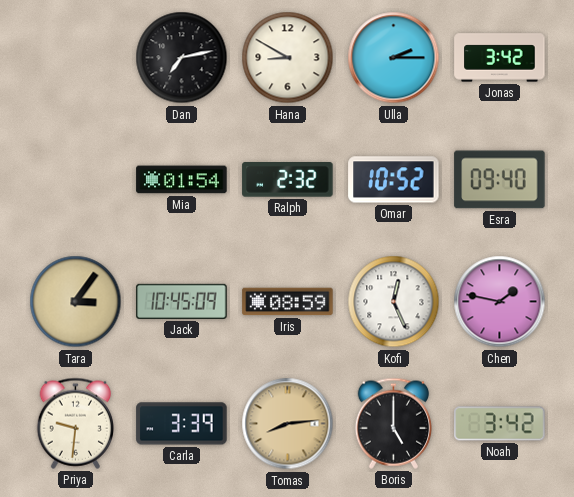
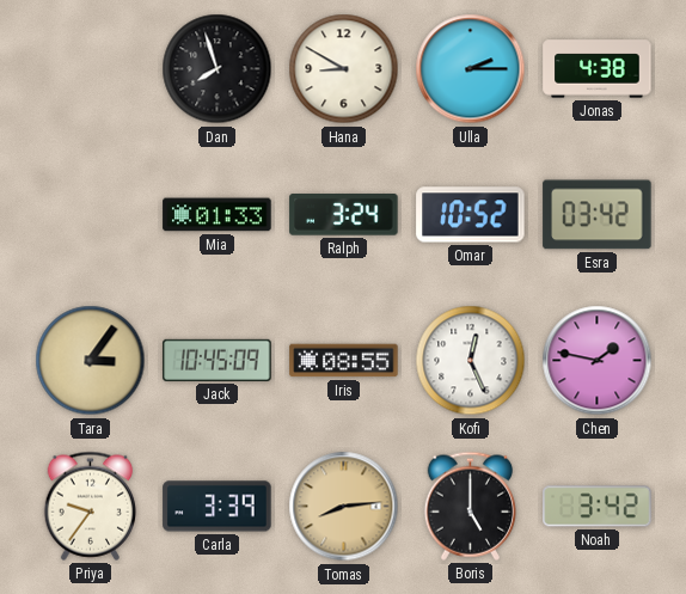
Dan: 7:13 -> 7:57
Jonas: 3:42 -> 4:38
Mia: 01:54 -> 01:33
Ralph: 2:32 -> 3:24
Esra: 09:40 -> 03:42
Iris: 08:59 -> 08:55
Priya: 9:31 -> 9:36
